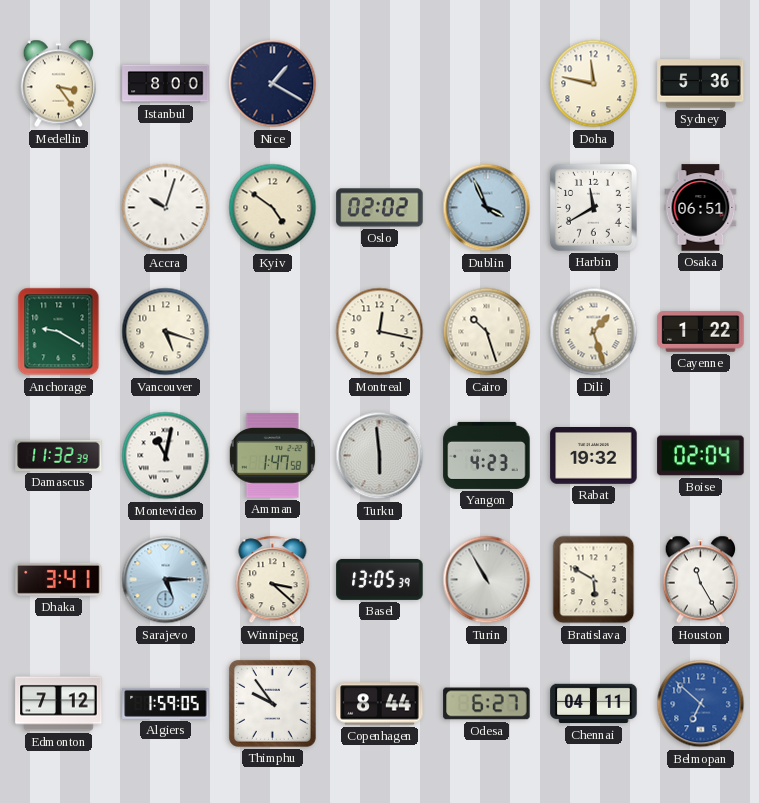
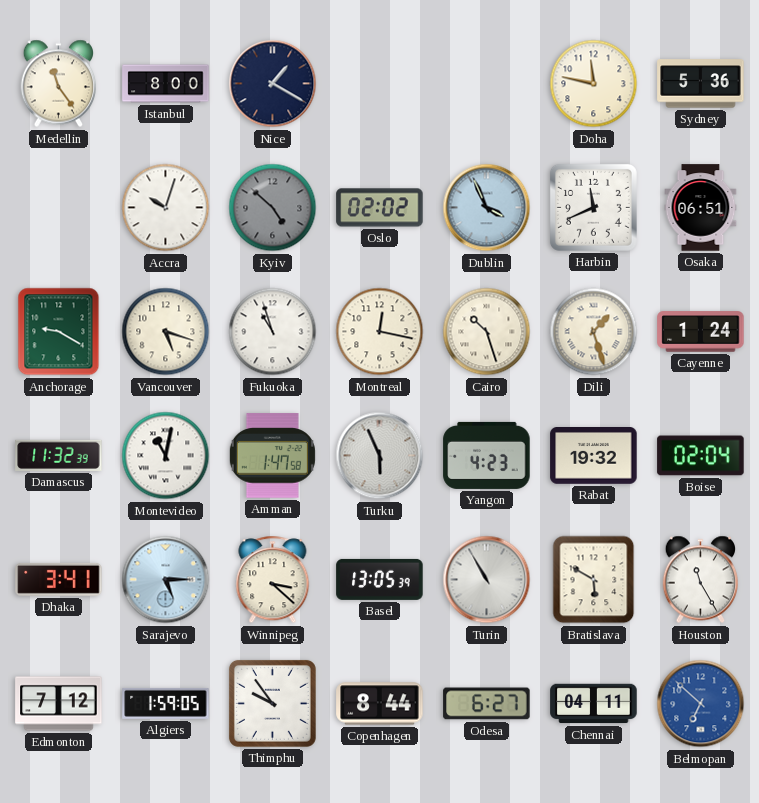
Medellin: 3:24 -> 11:24
Kyiv: 4:51 -> 4:52
Kyiv dial: cream -> grey
Harbin: 11:40 -> 11:41
Fukuoka: none -> 10:57
Cayenne: 1:22 -> 1:24
Turku: 5:59 -> 5:56
